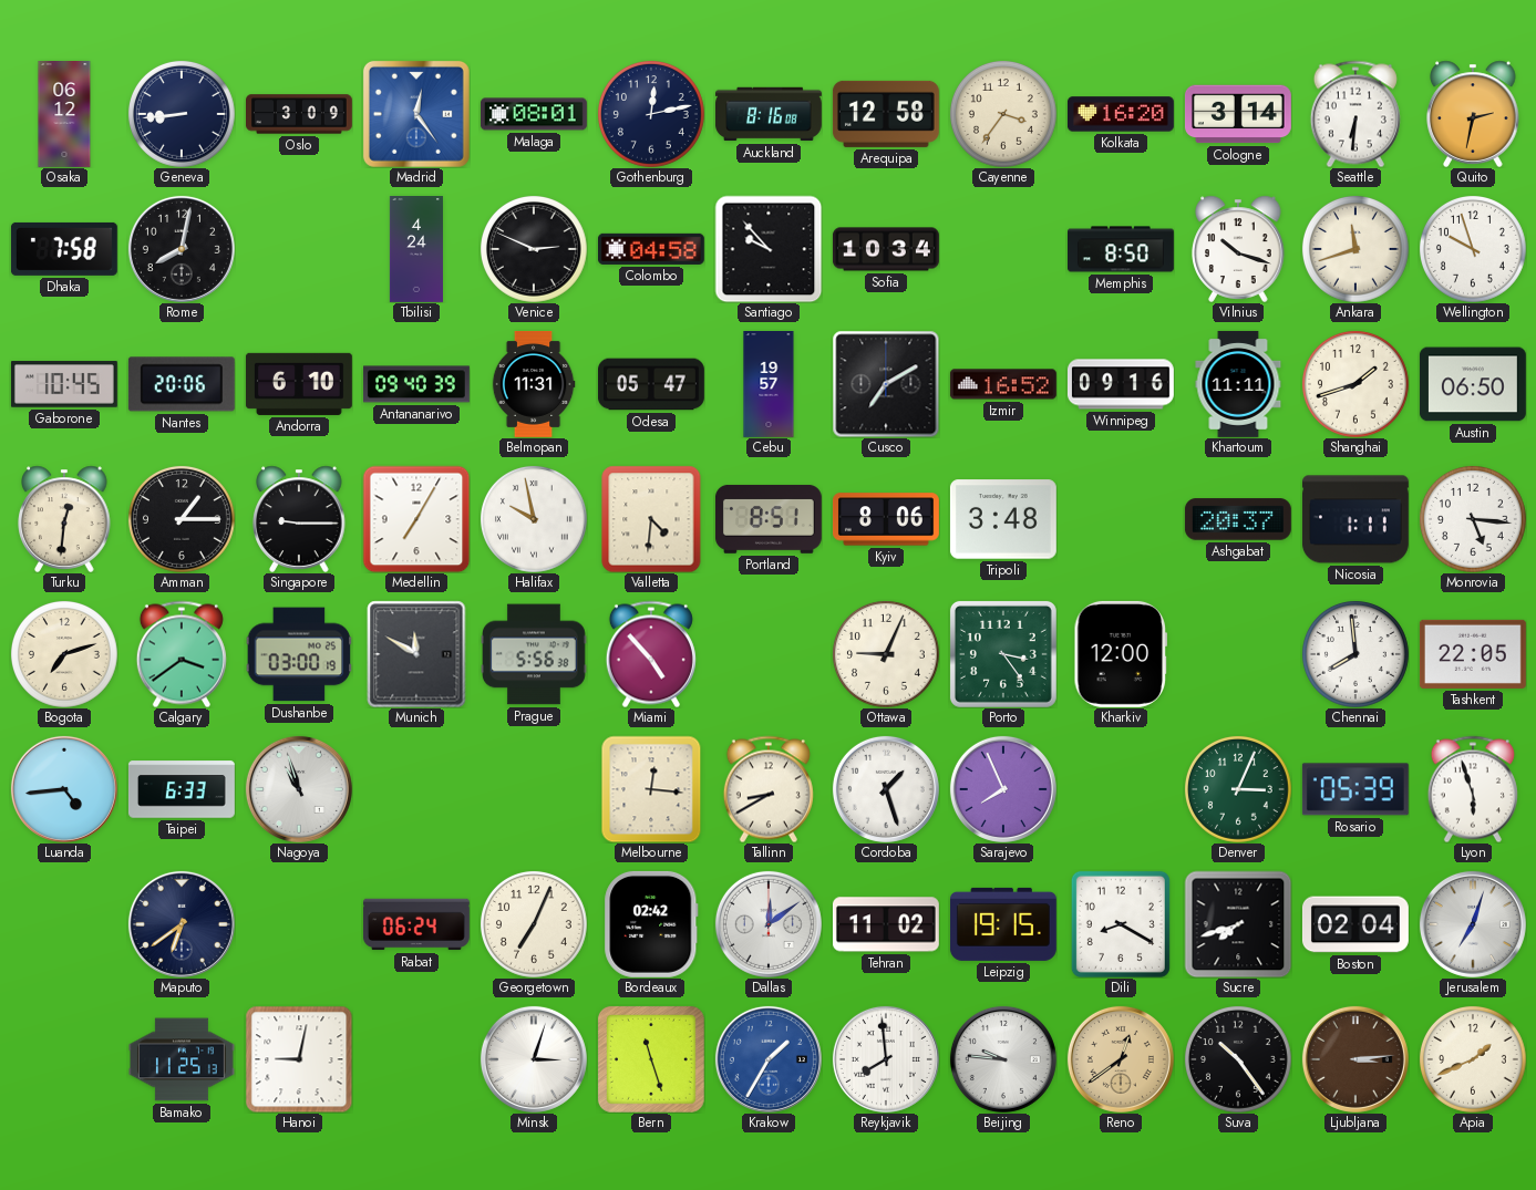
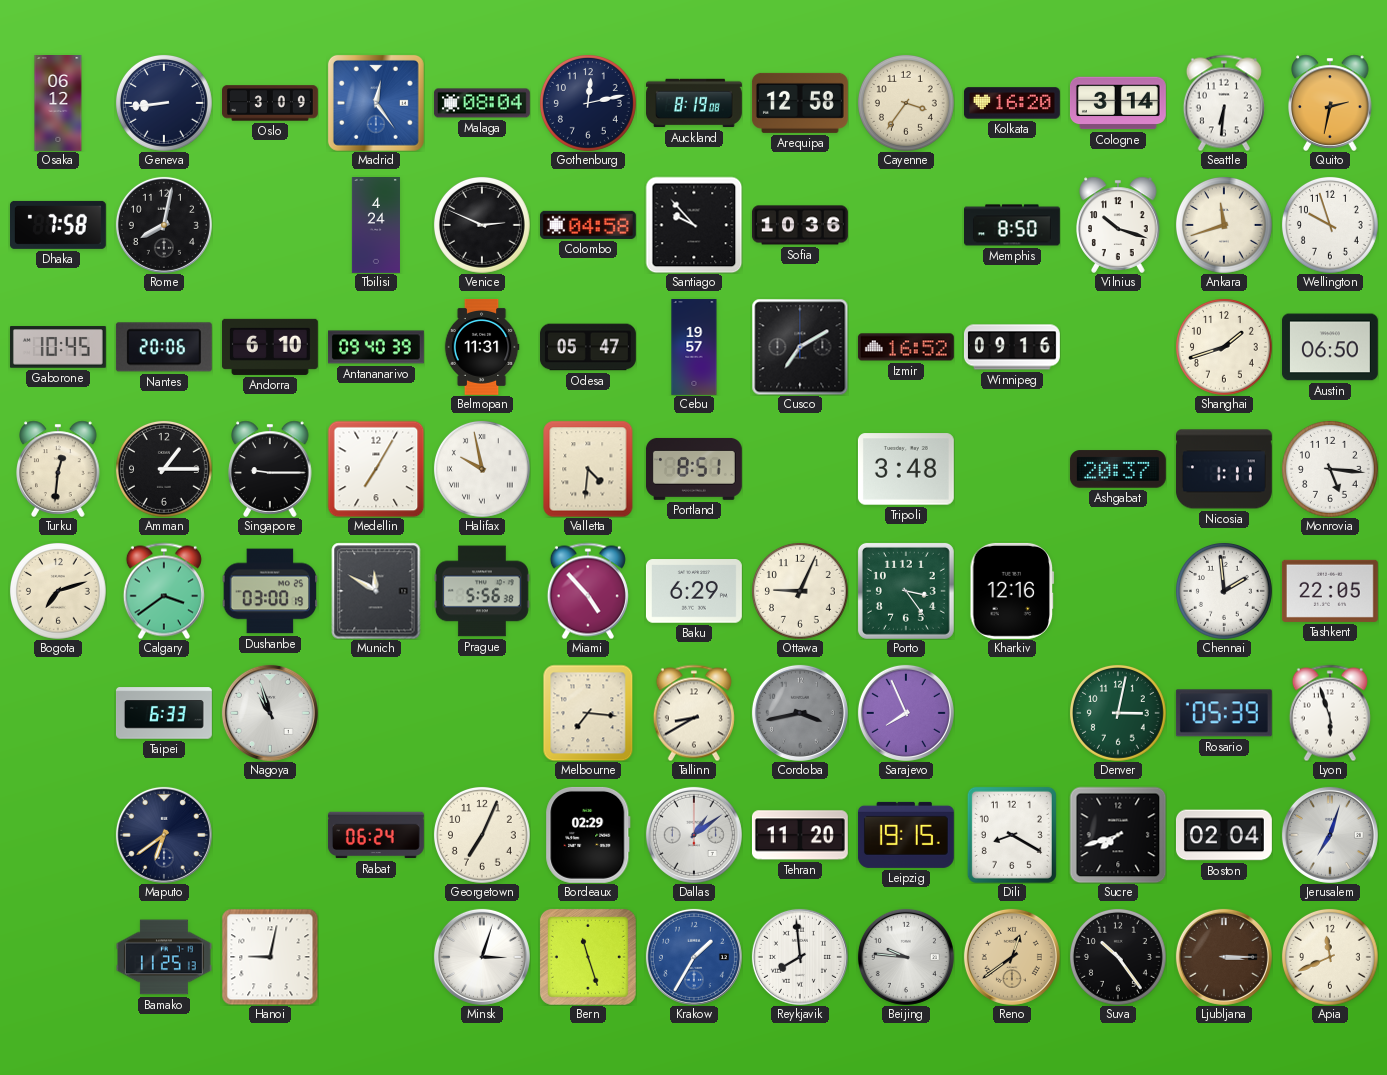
Malaga: 08:01 -> 08:04
Auckland: 8:16 -> 8:19
Sofia: 10:34 -> 10:36
Khartoum: 11:11 -> none
Kyiv: 8:06 -> none
Baku: none -> 6:29
Kharkiv: 12:00 -> 12:16
Chennai: 7:59 -> 1:59
Luanda: 4:44 -> none
Melbourne: 12:16 -> 7:16
Cordoba: 1:27 -> 3:43
Cordoba dial: white -> grey
Denver: 3:04 -> 3:02
Bordeaux: 02:42 -> 02:29
Dallas: 12:09 -> 1:09
Tehran: 11:02 -> 11:20
Ljubljana: 3:14 -> 3:15
Apia: 1:41 -> 11:41
